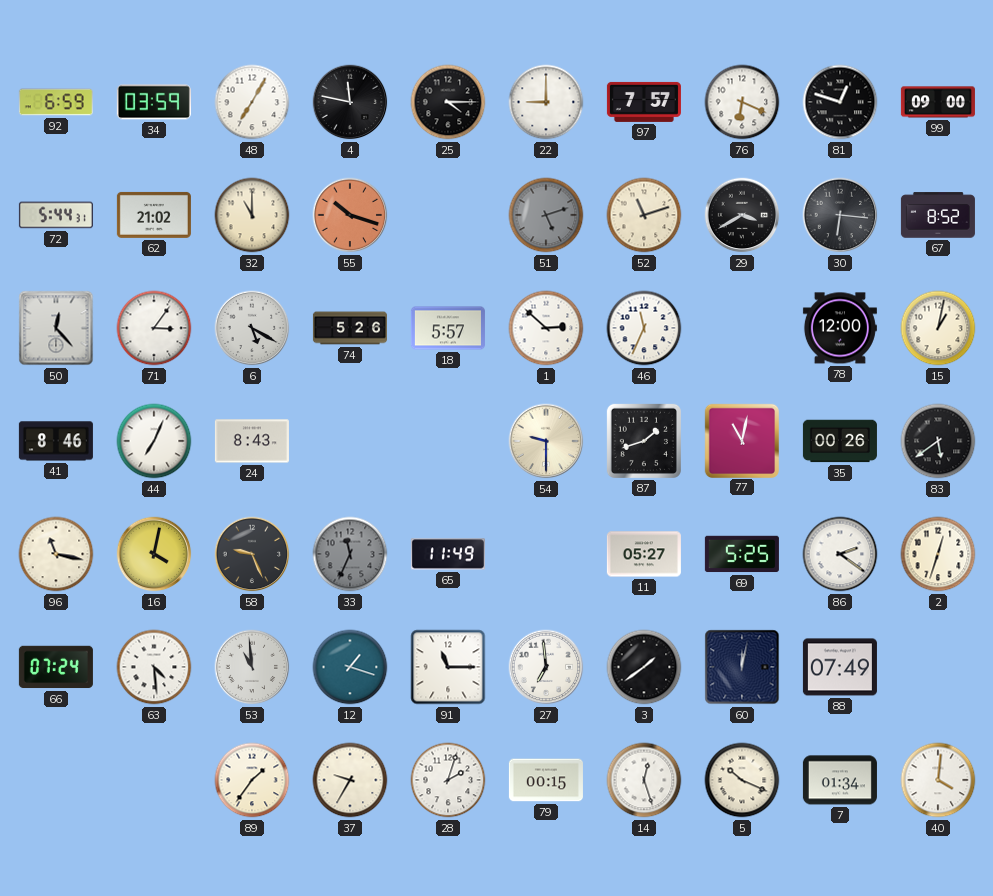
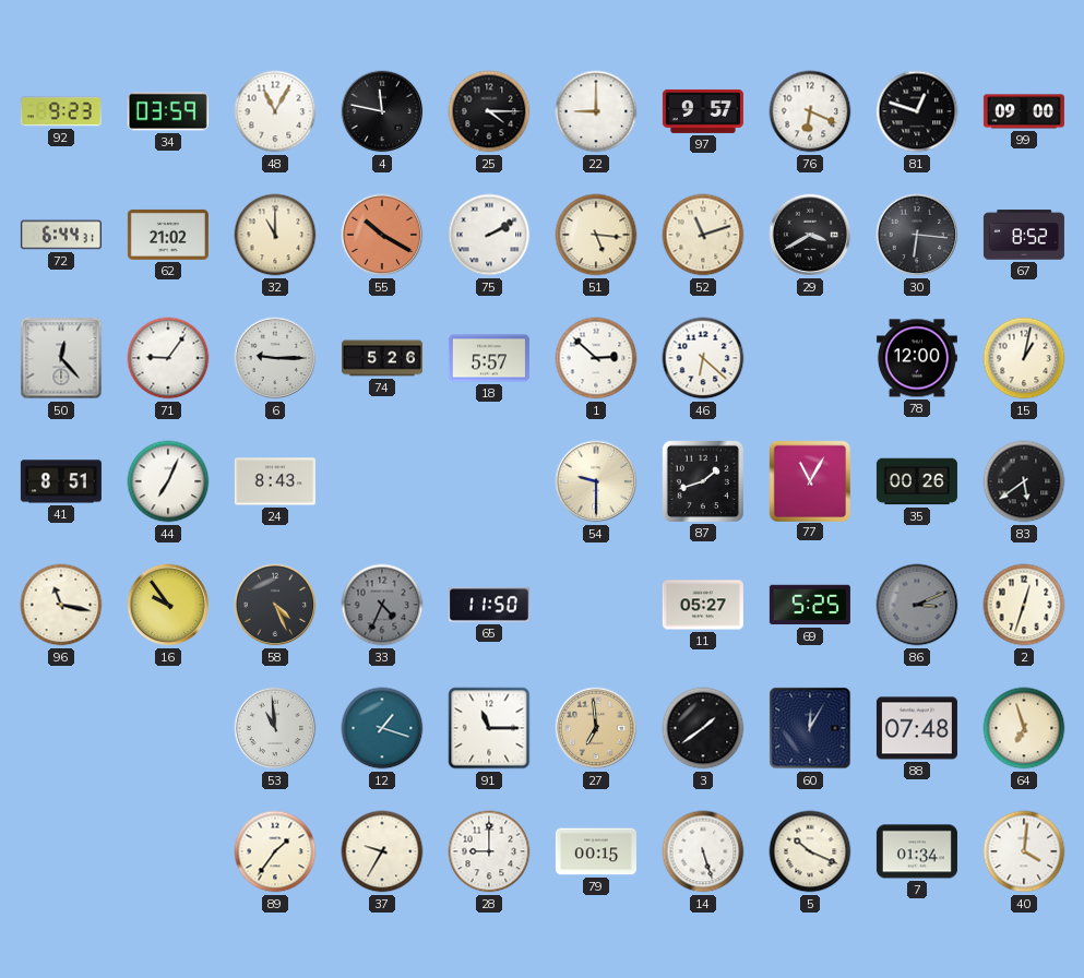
92: 6:59 -> 9:23
48: 7:05 -> 11:05
97: 7:57 -> 9:57
72: 5:44 -> 6:44
55: 10:18 -> 10:20
75: none -> 2:10
51: 5:12 -> 5:16
51 dial: grey -> cream
71: 3:06 -> 9:06
6: 5:20 -> 9:15
46: 11:34 -> 6:22
41: 8:46 -> 8:51
77: 11:02 -> 11:05
16: 4:02 -> 9:54
58: 9:26 -> 4:26
33: 11:34 -> 4:34
65: 11:49 -> 11:50
86: 2:21 -> 3:11
86 dial: white -> grey
66: 07:24 -> none
63: 4:29 -> none
27 dial: white -> champagne
60: 12:02 -> 12:05
88: 07:49 -> 07:48
64: none -> 6:57
28: 2:03 -> 9:00
14: 12:27 -> 5:27
